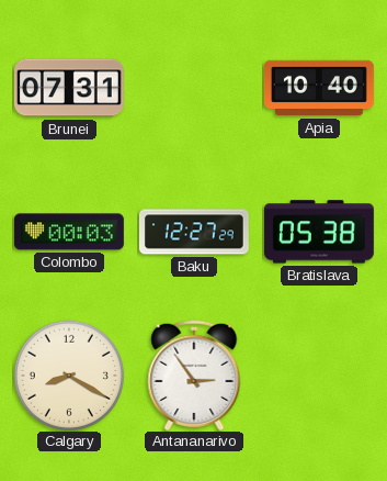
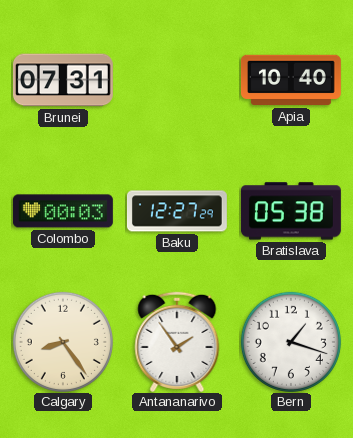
Calgary: 8:20 -> 8:24
Antananarivo: 2:54 -> 1:54
Bern: none -> 1:18
